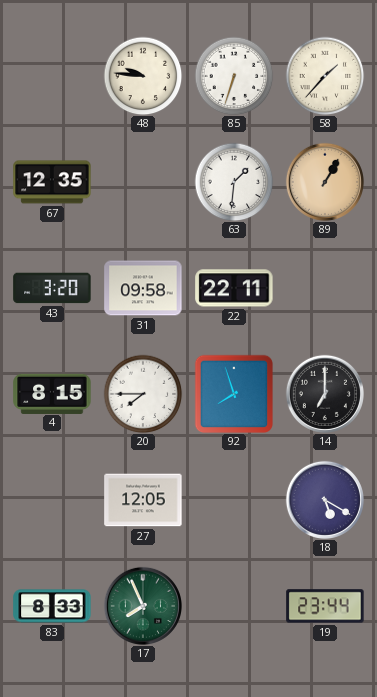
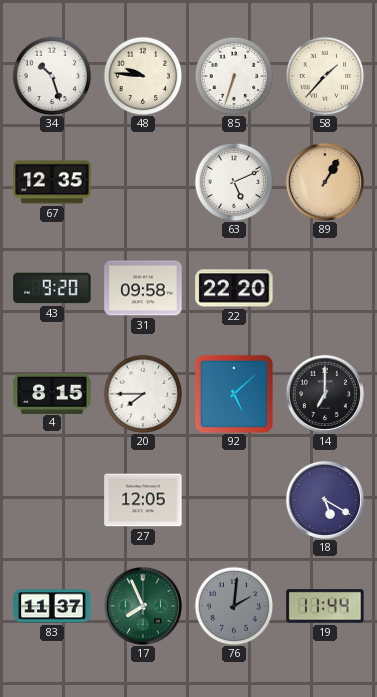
34: none -> 10:27
63: 1:31 -> 5:11
43: 3:20 -> 9:20
22: 22:11 -> 22:20
92: 7:57 -> 5:08
83: 8:33 -> 11:37
76: none -> 2:01
19: 23:44 -> 11:44
